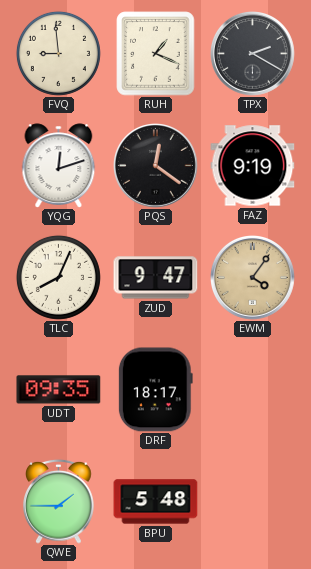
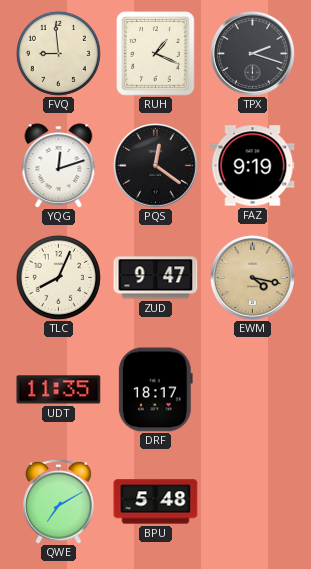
TPX: 2:20 -> 2:18
EWM: 4:06 -> 4:17
UDT: 09:35 -> 11:35
QWE: 1:45 -> 7:10
